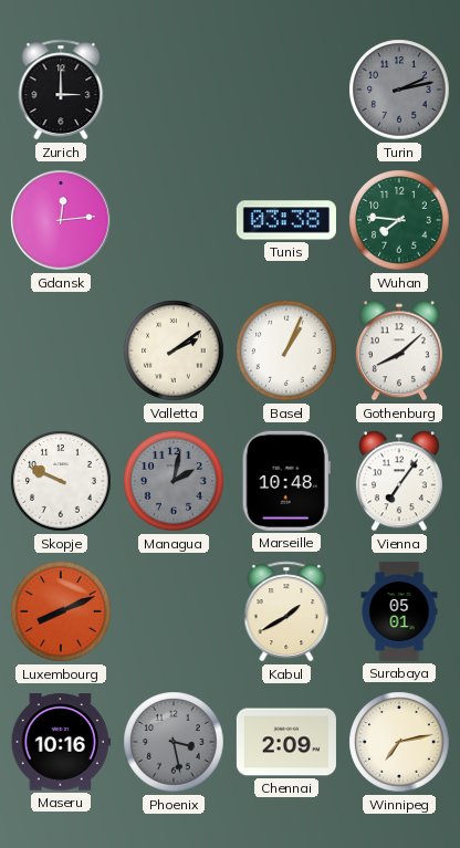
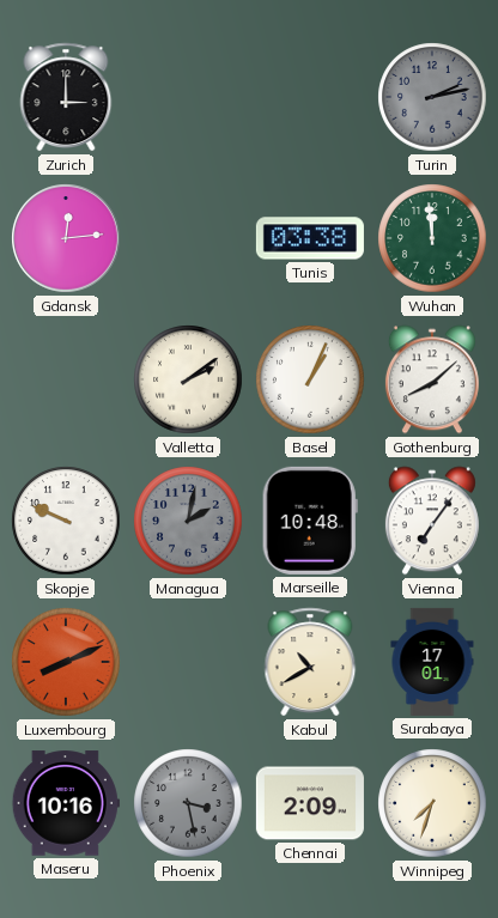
Wuhan: 7:46 -> 11:59
Kabul: 1:40 -> 10:40
Surabaya: 05:01 -> 17:01
Winnipeg: 7:13 -> 7:33
